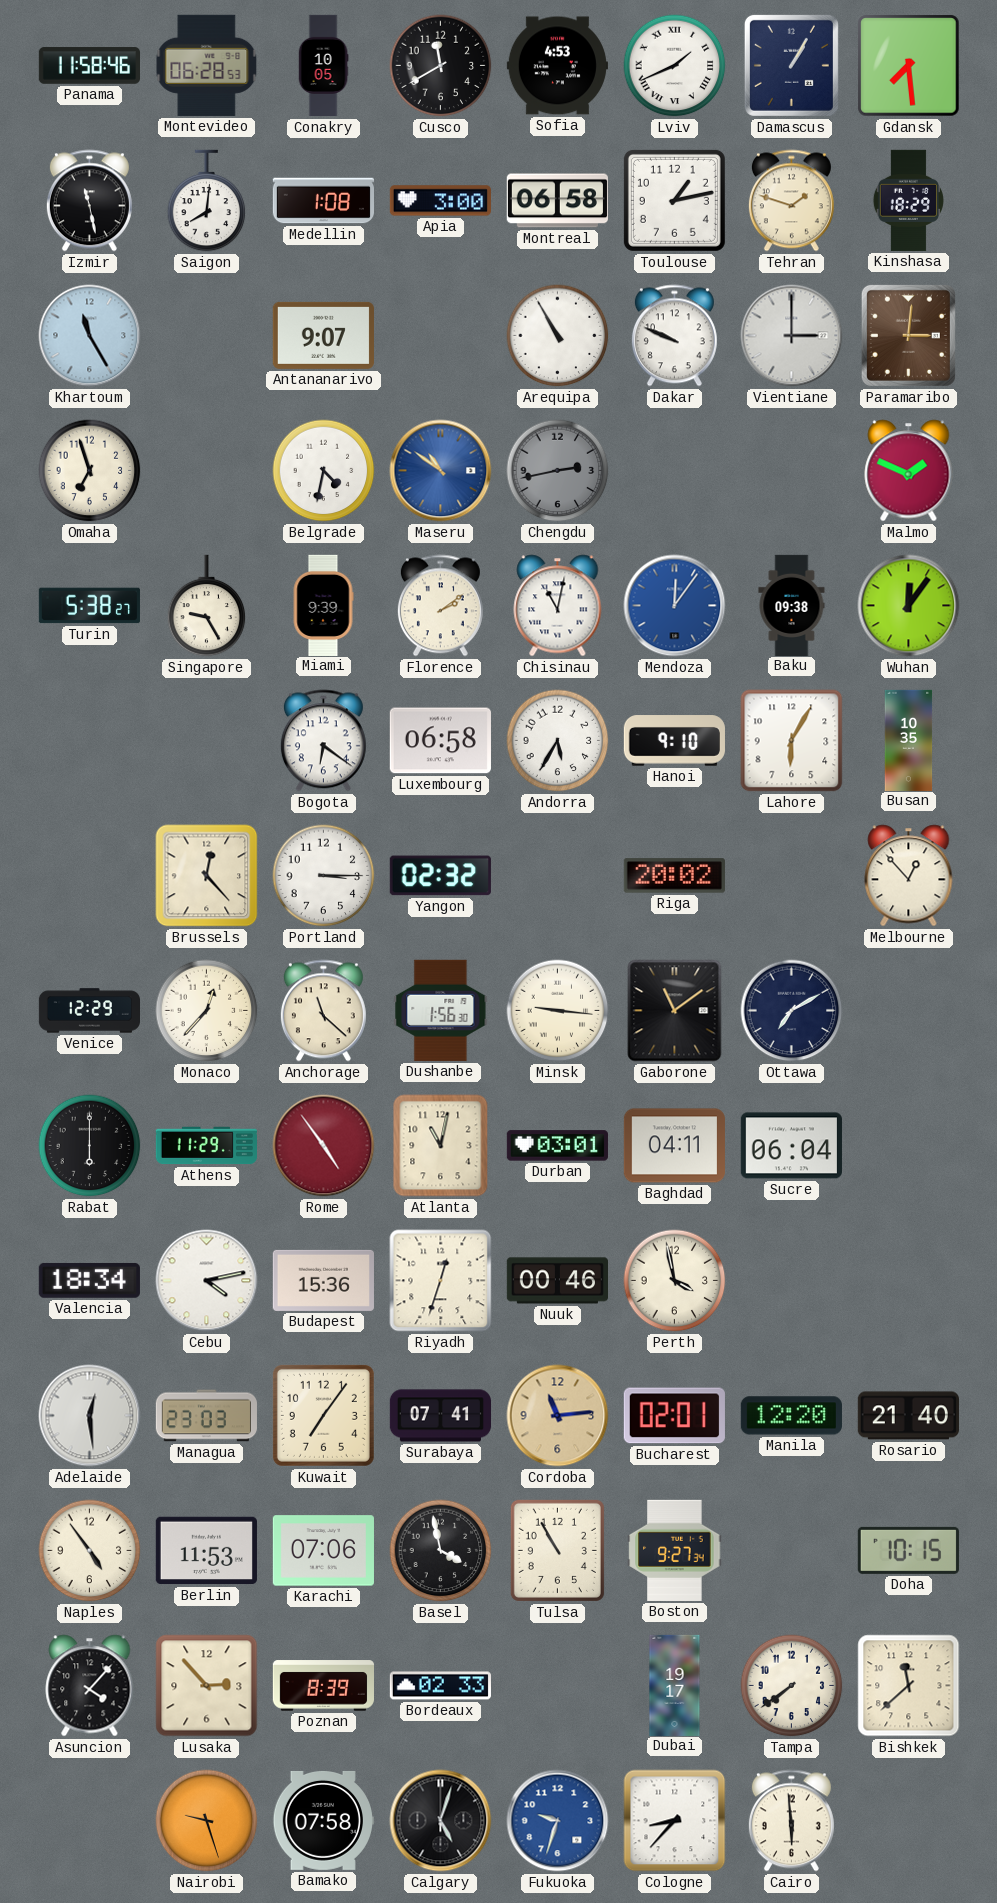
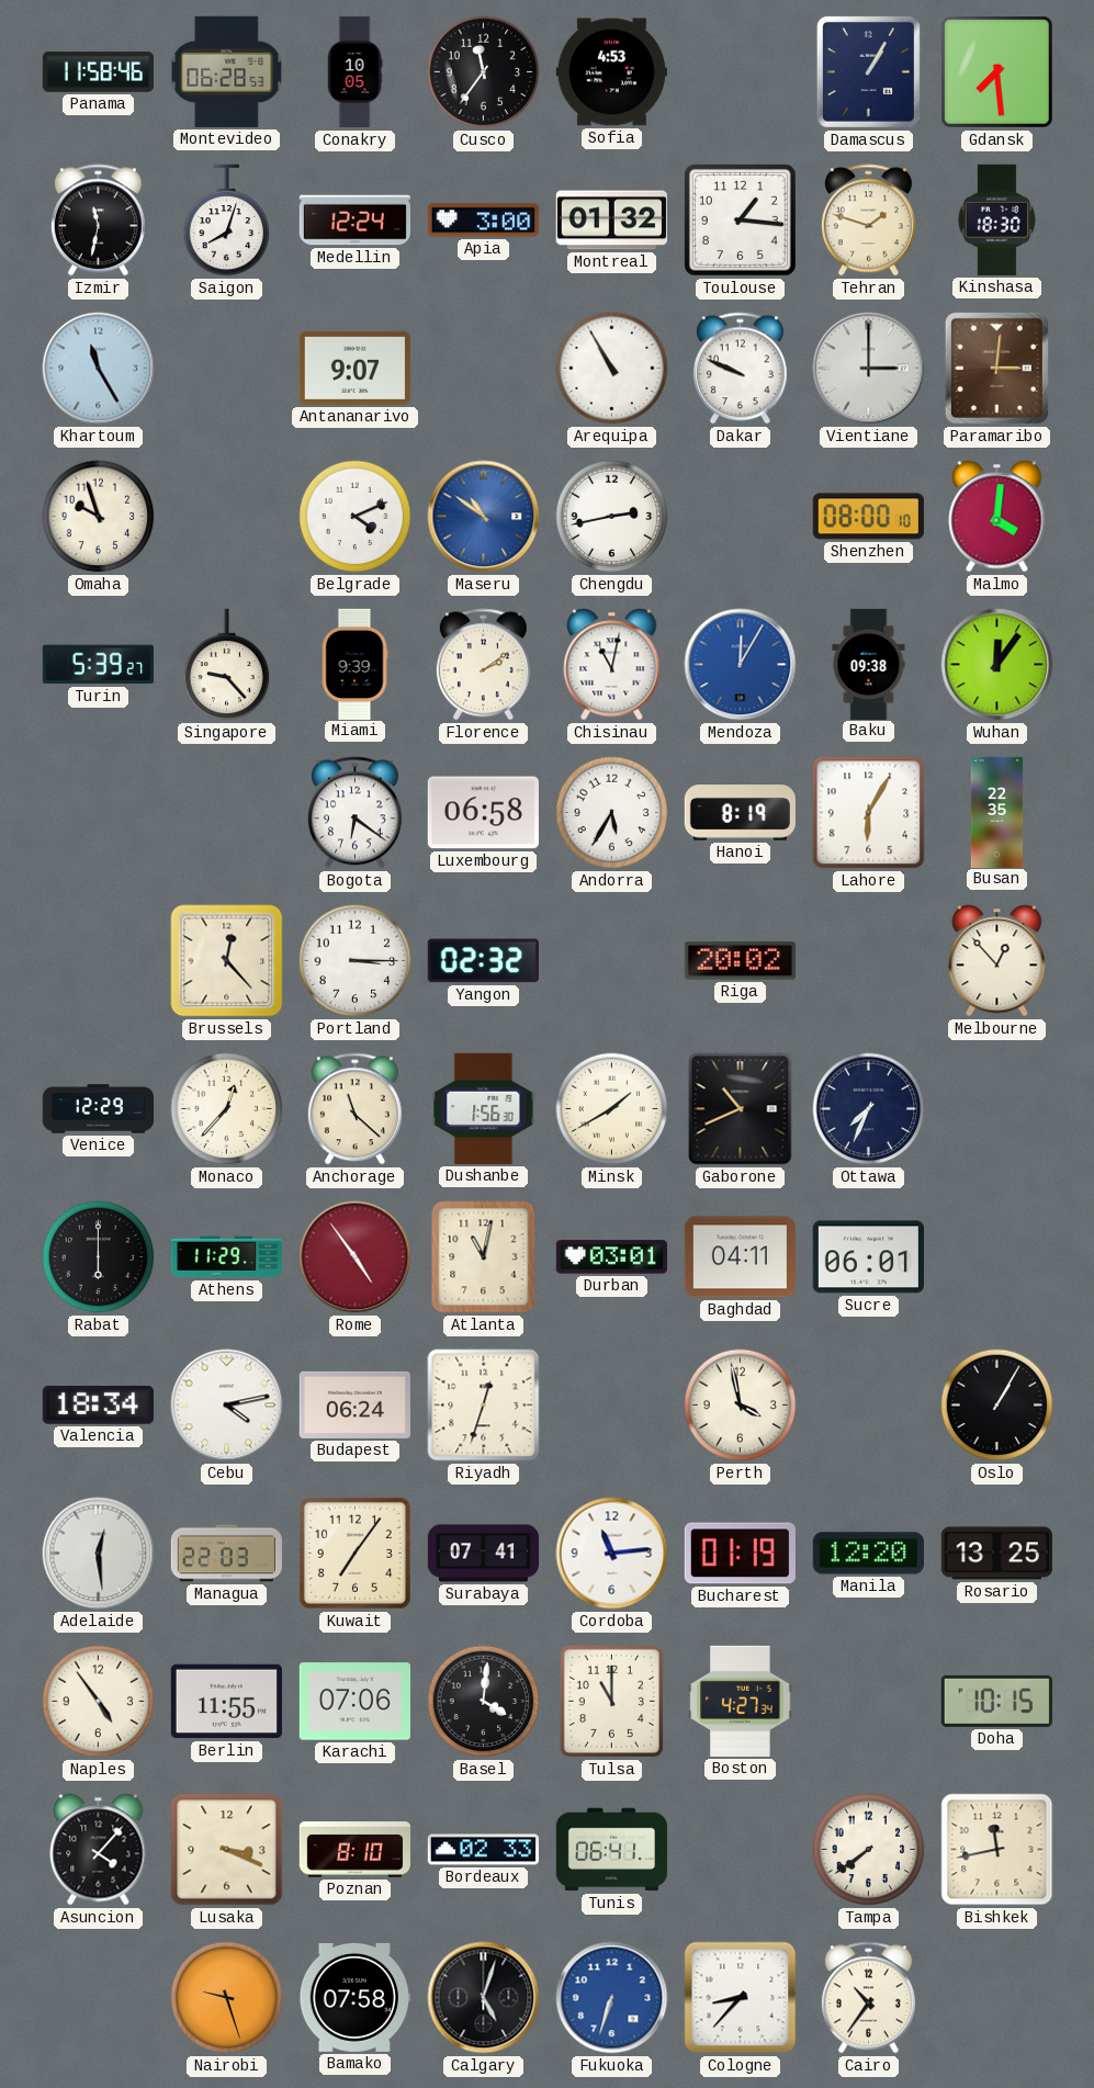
Cusco: 11:40 -> 11:36
Lviv: 1:41 -> none
Izmir: 11:28 -> 11:32
Saigon: 8:01 -> 8:03
Medellin: 1:08 -> 12:24
Montreal: 06:58 -> 01:32
Toulouse: 1:13 -> 1:16
Kinshasa: 18:29 -> 18:30
Omaha: 6:57 -> 9:57
Belgrade: 4:32 -> 4:11
Chengdu dial: grey -> white
Shenzhen: none -> 08:00
Malmo: 1:49 -> 4:01
Turin: 5:38 -> 5:39
Singapore: 9:25 -> 9:23
Mendoza: 12:06 -> 12:05
Hanoi: 9:10 -> 8:19
Busan: 10:35 -> 22:35
Minsk: 9:16 -> 1:40
Gaborone: 11:09 -> 10:41
Ottawa: 7:10 -> 7:34
Sucre: 06:04 -> 06:01
Budapest: 15:36 -> 06:24
Nuuk: 00:46 -> none
Oslo: none -> 1:05
Managua: 23:03 -> 22:03
Cordoba dial: champagne -> white
Bucharest: 02:01 -> 01:19
Rosario: 21:40 -> 13:25
Berlin: 11:53 -> 11:55
Basel: 3:58 -> 4:01
Tulsa: 10:55 -> 11:00
Boston: 9:27 -> 4:27
Lusaka: 2:53 -> 3:19
Poznan: 8:39 -> 8:10
Tunis: none -> 06:41
Dubai: 19:17 -> none
Bishkek: 11:38 -> 11:43
Fukuoka: 9:33 -> 6:33
Cairo: 5:59 -> 10:36
